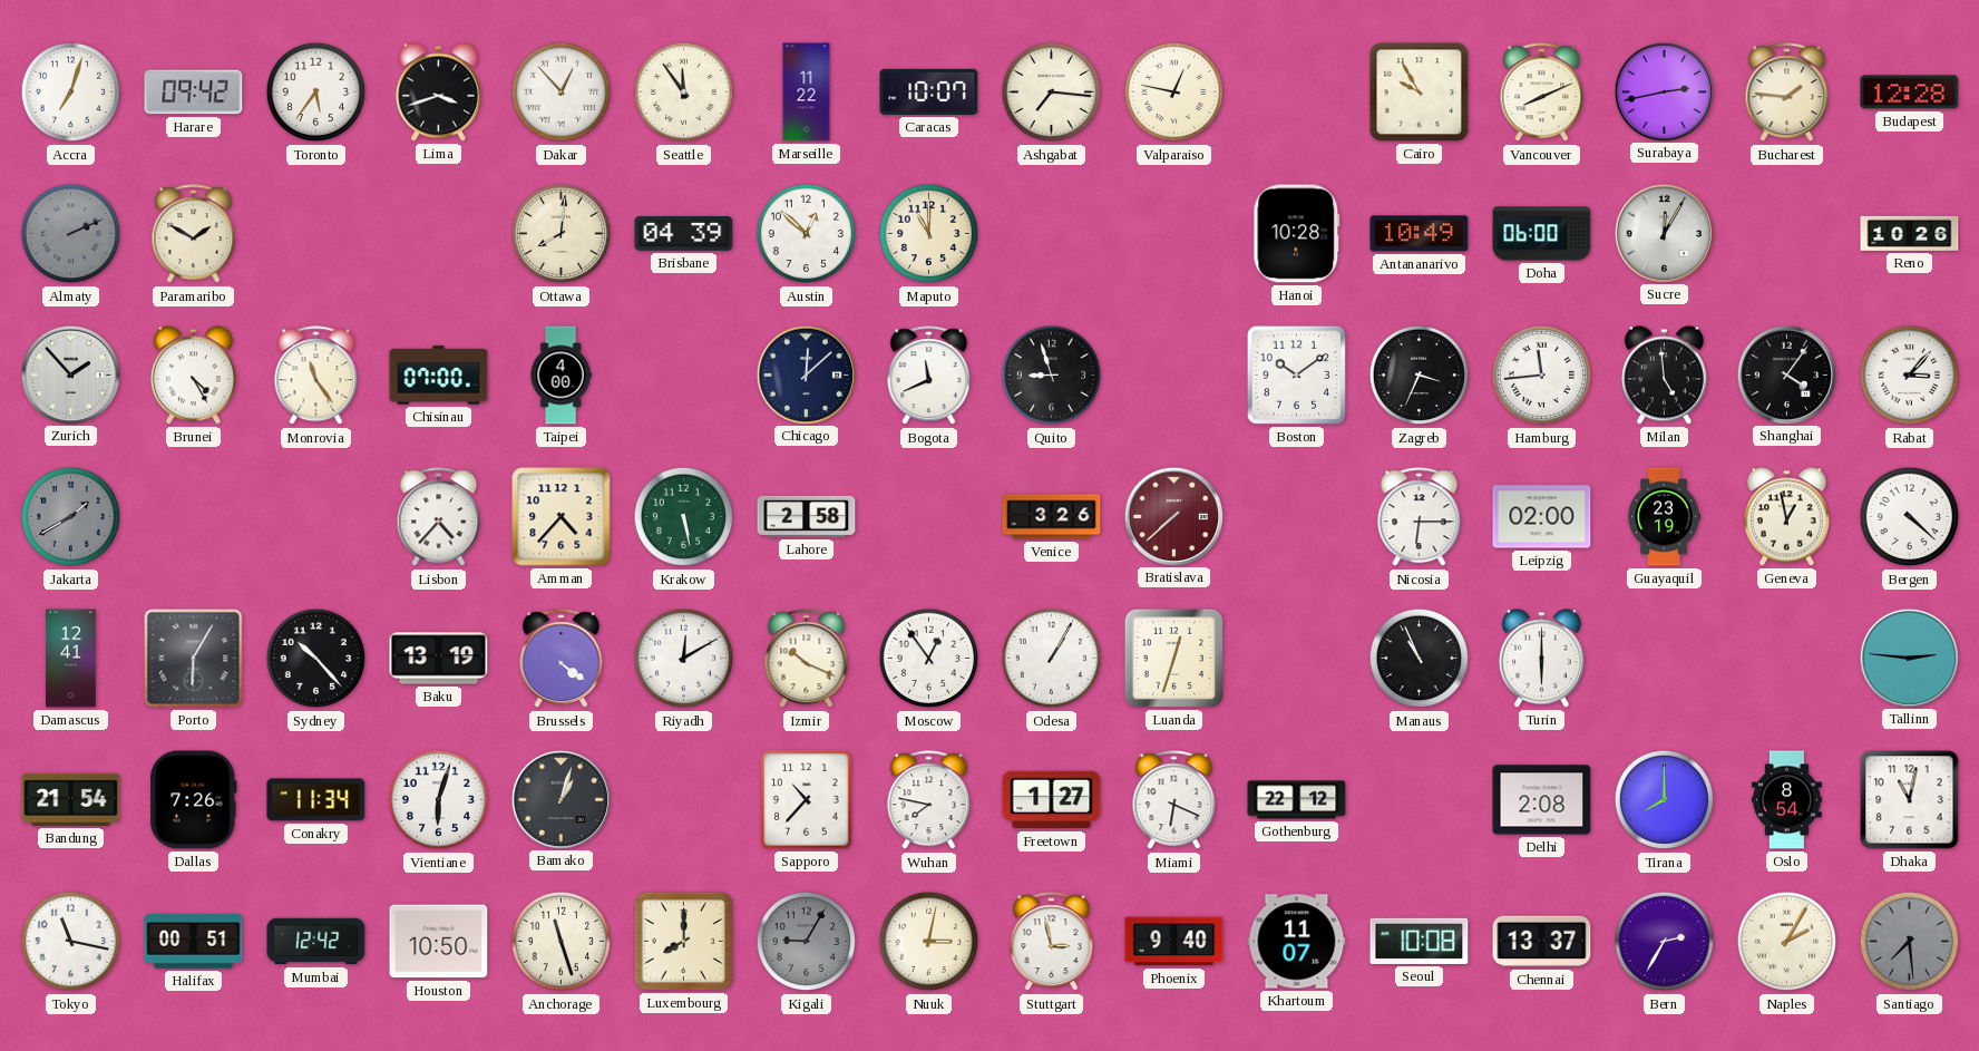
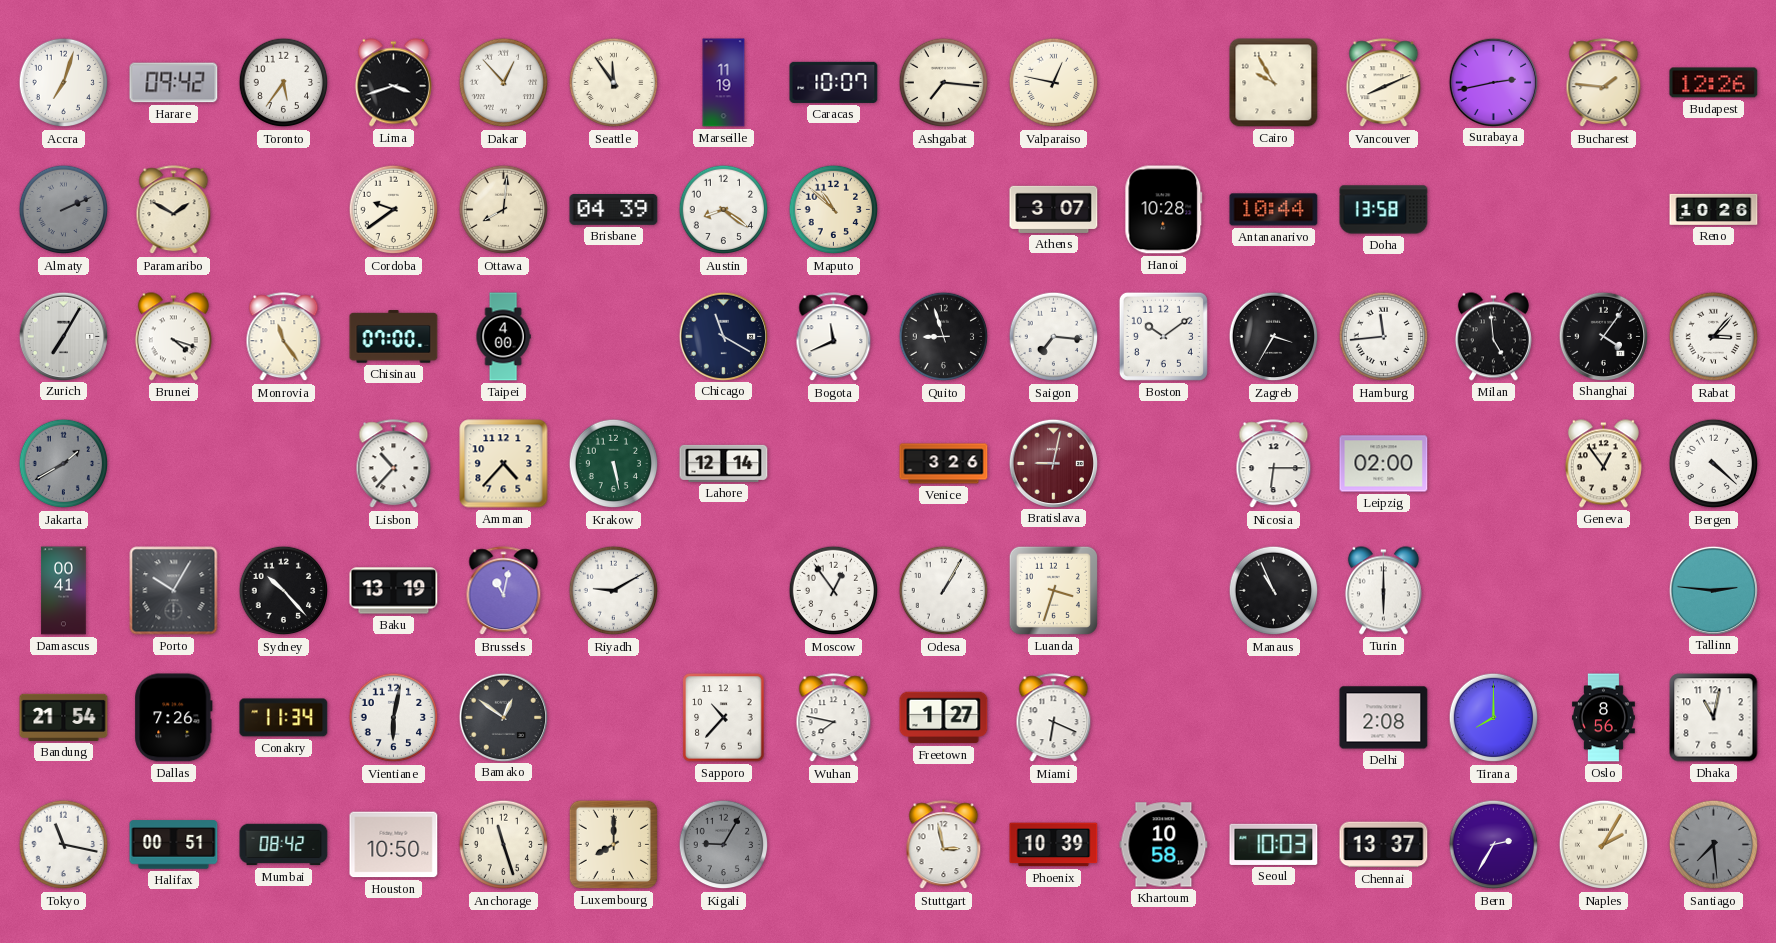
Marseille: 11:22 -> 11:19
Budapest: 12:28 -> 12:26
Cordoba: none -> 9:39
Austin: 12:52 -> 8:21
Maputo: 11:00 -> 10:52
Athens: none -> 3:07
Antananarivo: 10:49 -> 10:44
Doha: 06:00 -> 13:58
Sucre: 12:05 -> none
Zurich: 1:53 -> 7:05
Brunei: 4:25 -> 4:18
Chicago: 12:08 -> 11:20
Saigon: none -> 7:16
Zagreb: 3:34 -> 3:35
Lisbon: 4:37 -> 10:37
Lahore: 2:58 -> 12:14
Bratislava: 7:38 -> 9:02
Guayaquil: 23:19 -> none
Geneva: 12:58 -> 12:54
Damascus: 12:41 -> 00:41
Porto: 6:05 -> 10:05
Brussels: 4:21 -> 11:02
Riyadh: 12:10 -> 9:10
Izmir: 10:19 -> none
Luanda: 12:33 -> 3:33
Vientiane: 6:03 -> 6:02
Bamako: 1:03 -> 12:51
Gothenburg: 22:12 -> none
Oslo: 8:54 -> 8:56
Mumbai: 12:42 -> 08:42
Nuuk: 3:02 -> none
Phoenix: 9:40 -> 10:39
Khartoum: 11:07 -> 10:58
Seoul: 10:08 -> 10:03
